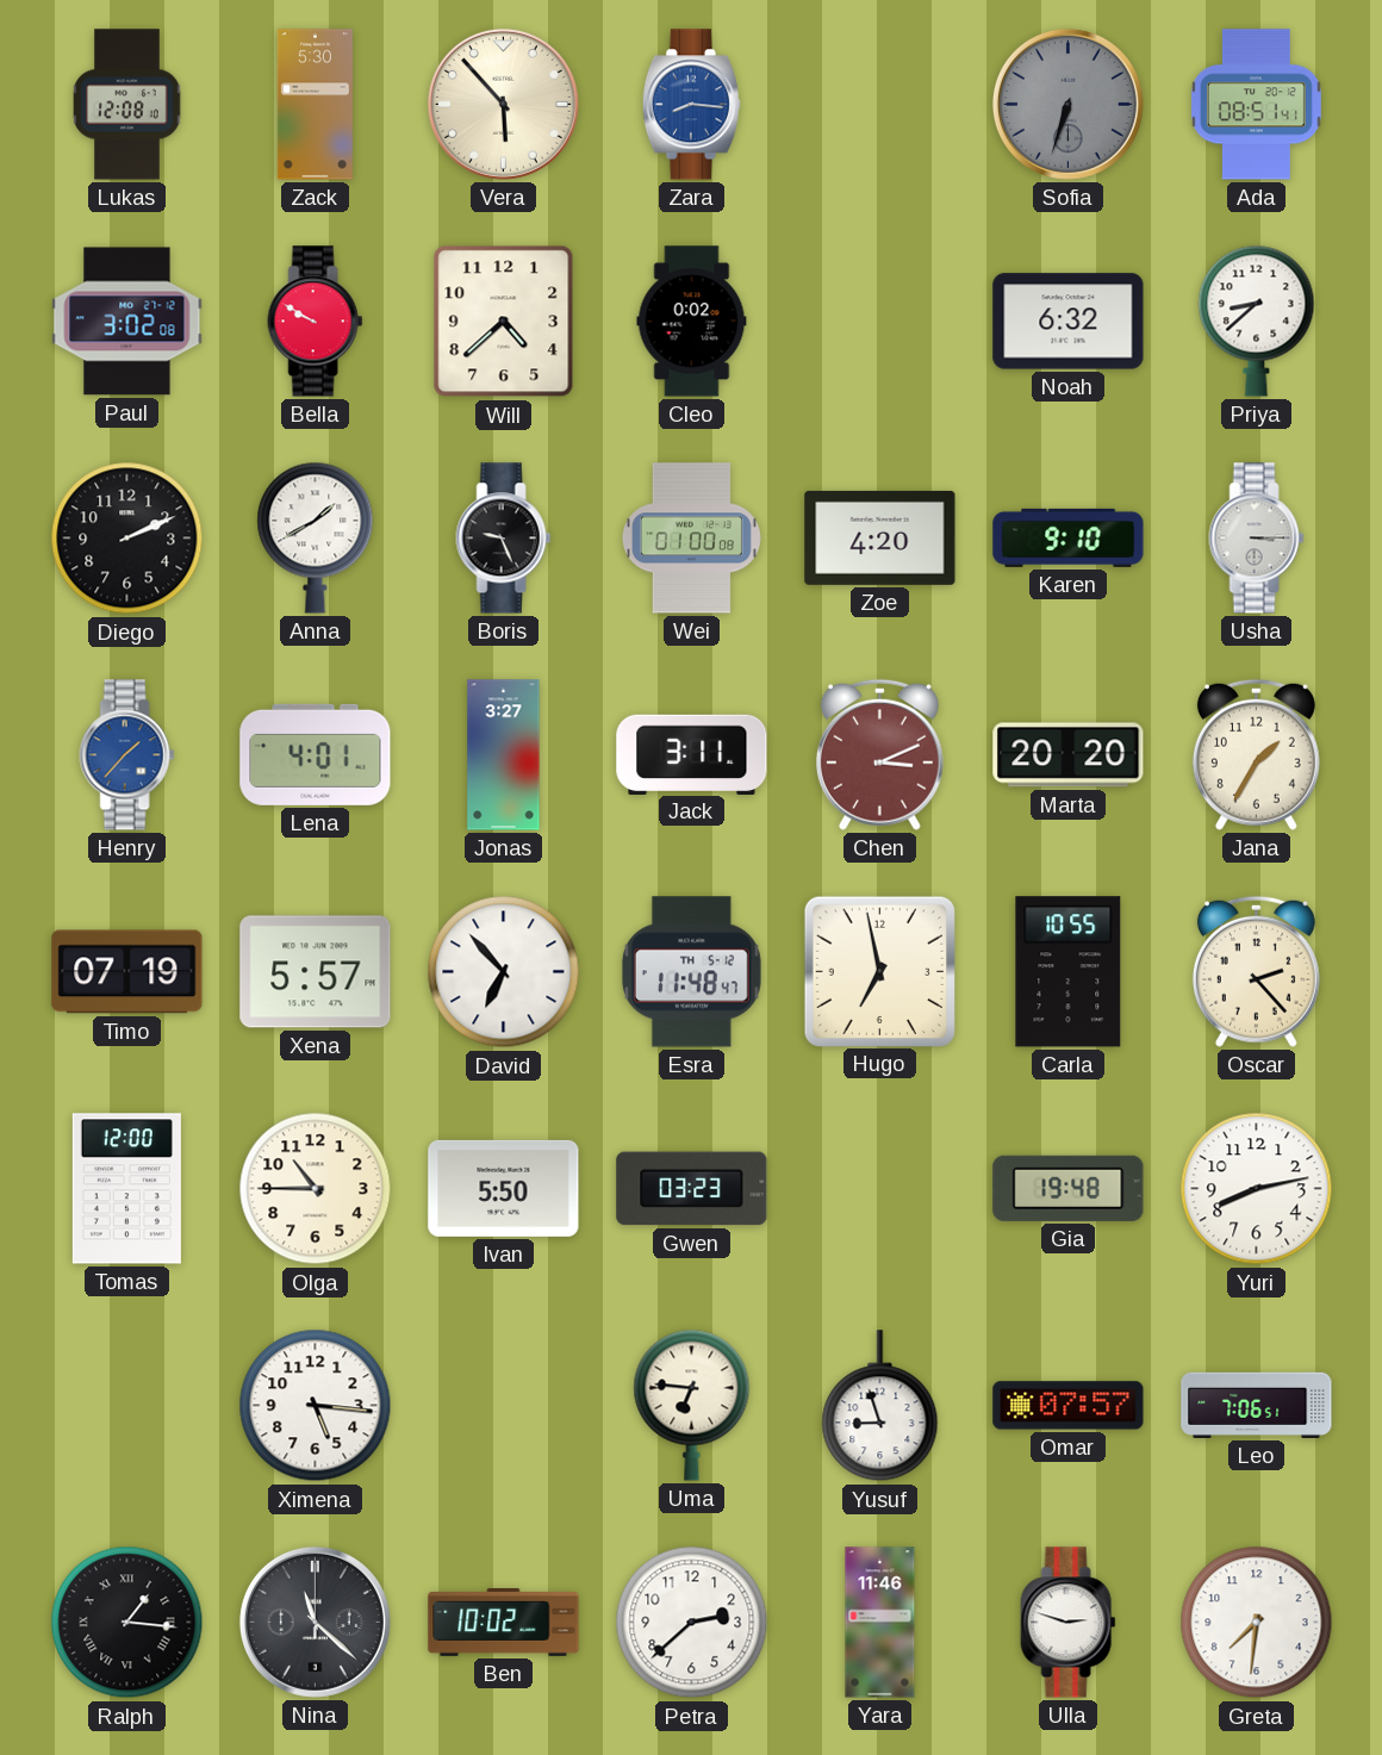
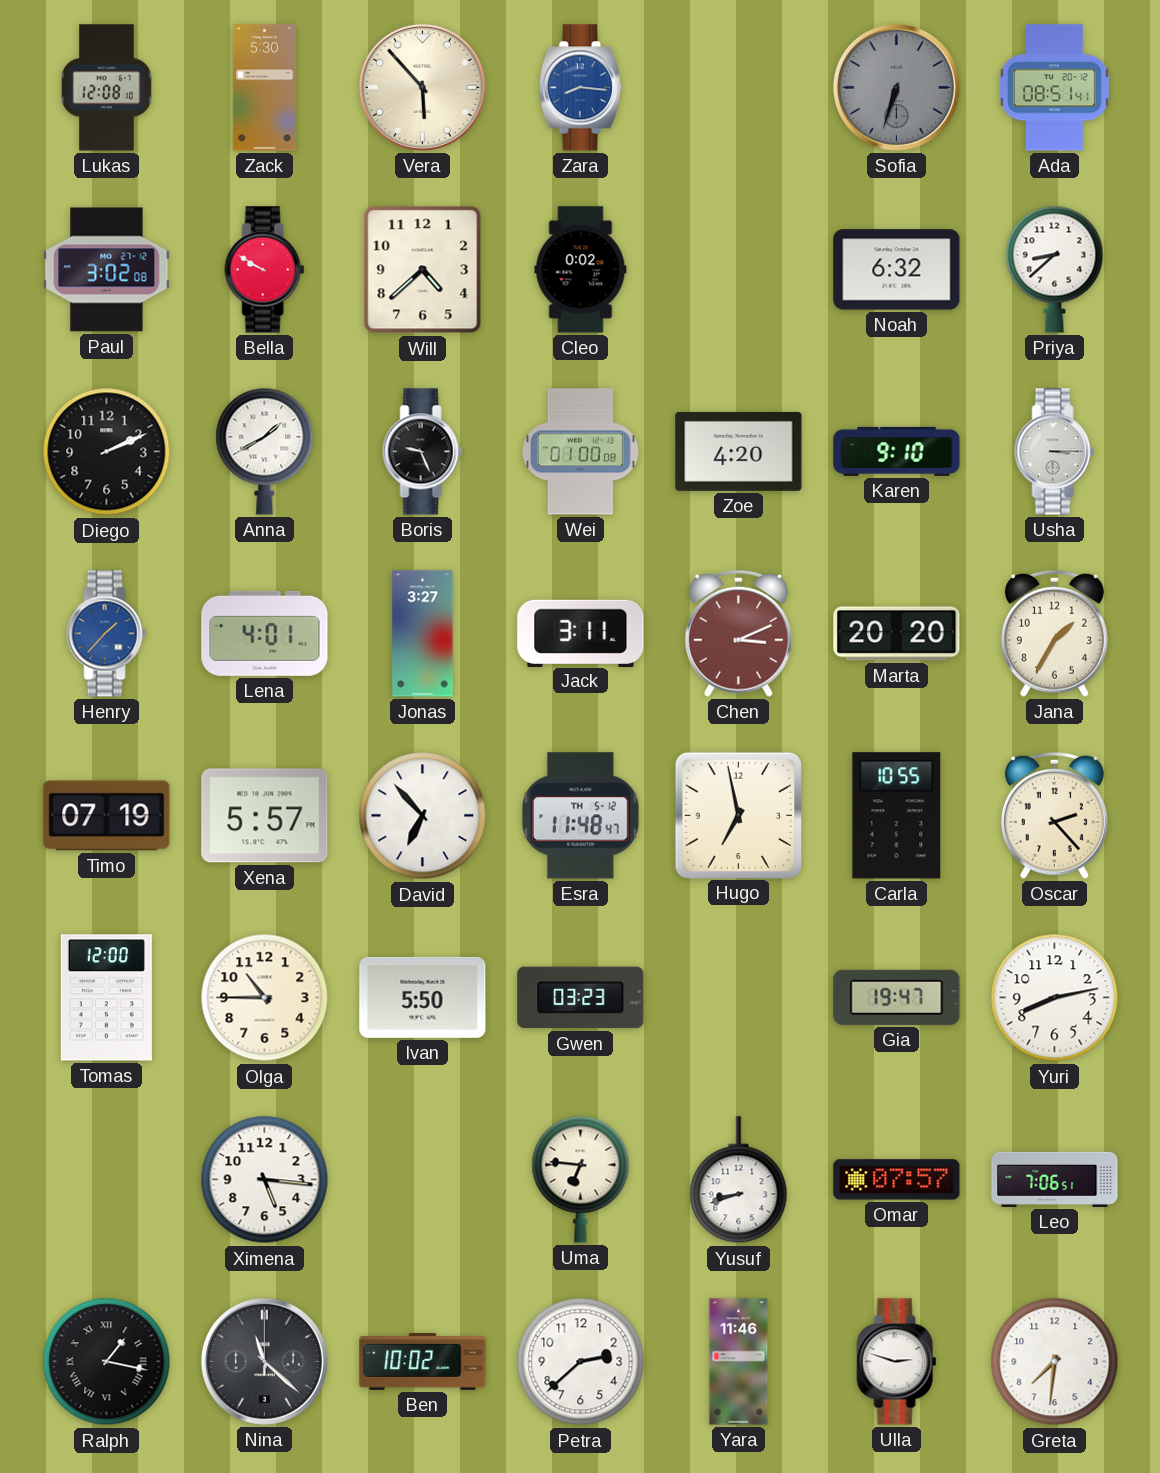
Gia: 19:48 -> 19:47
Yusuf: 8:57 -> 8:42
Ralph: 1:16 -> 1:17
